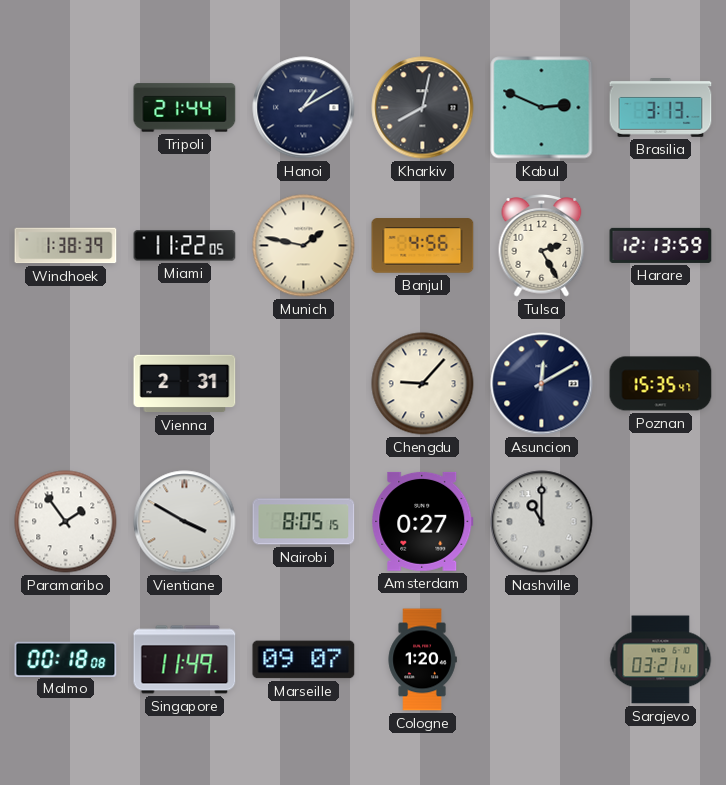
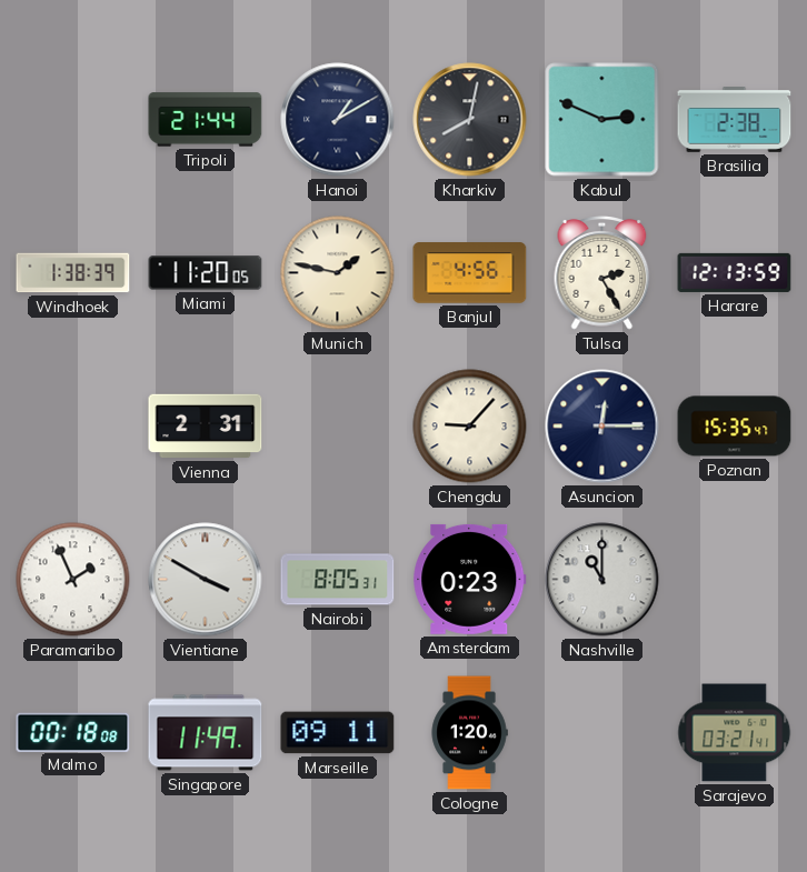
Brasilia: 3:13 -> 2:38
Miami: 11:22 -> 11:20
Asuncion: 12:10 -> 12:15
Paramaribo: 1:54 -> 1:56
Nairobi: 8:05:15 -> 8:05:31
Amsterdam: 0:27 -> 0:23
Marseille: 09:07 -> 09:11
